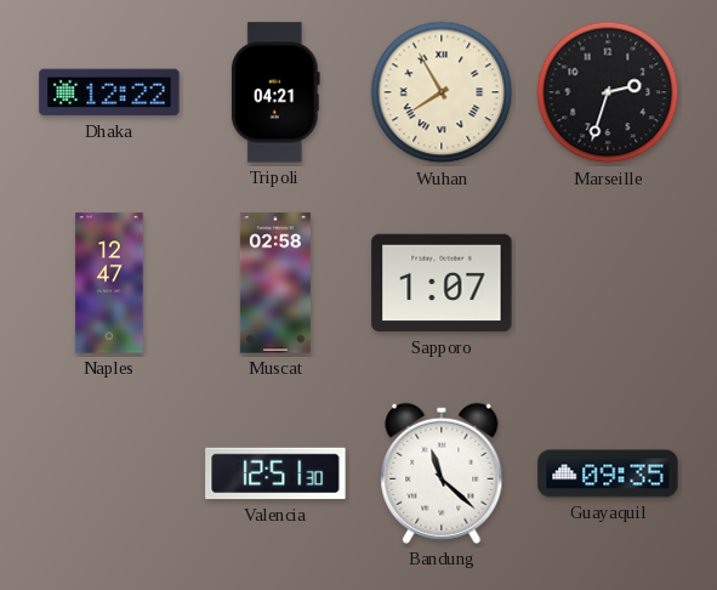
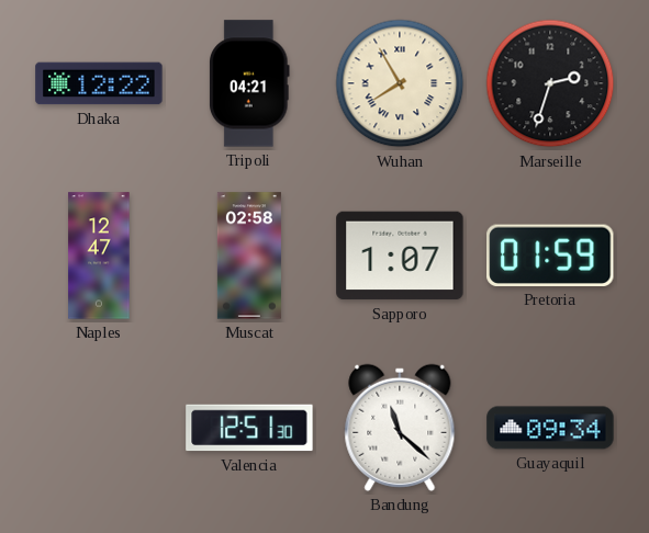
Pretoria: none -> 01:59
Guayaquil: 09:35 -> 09:34
